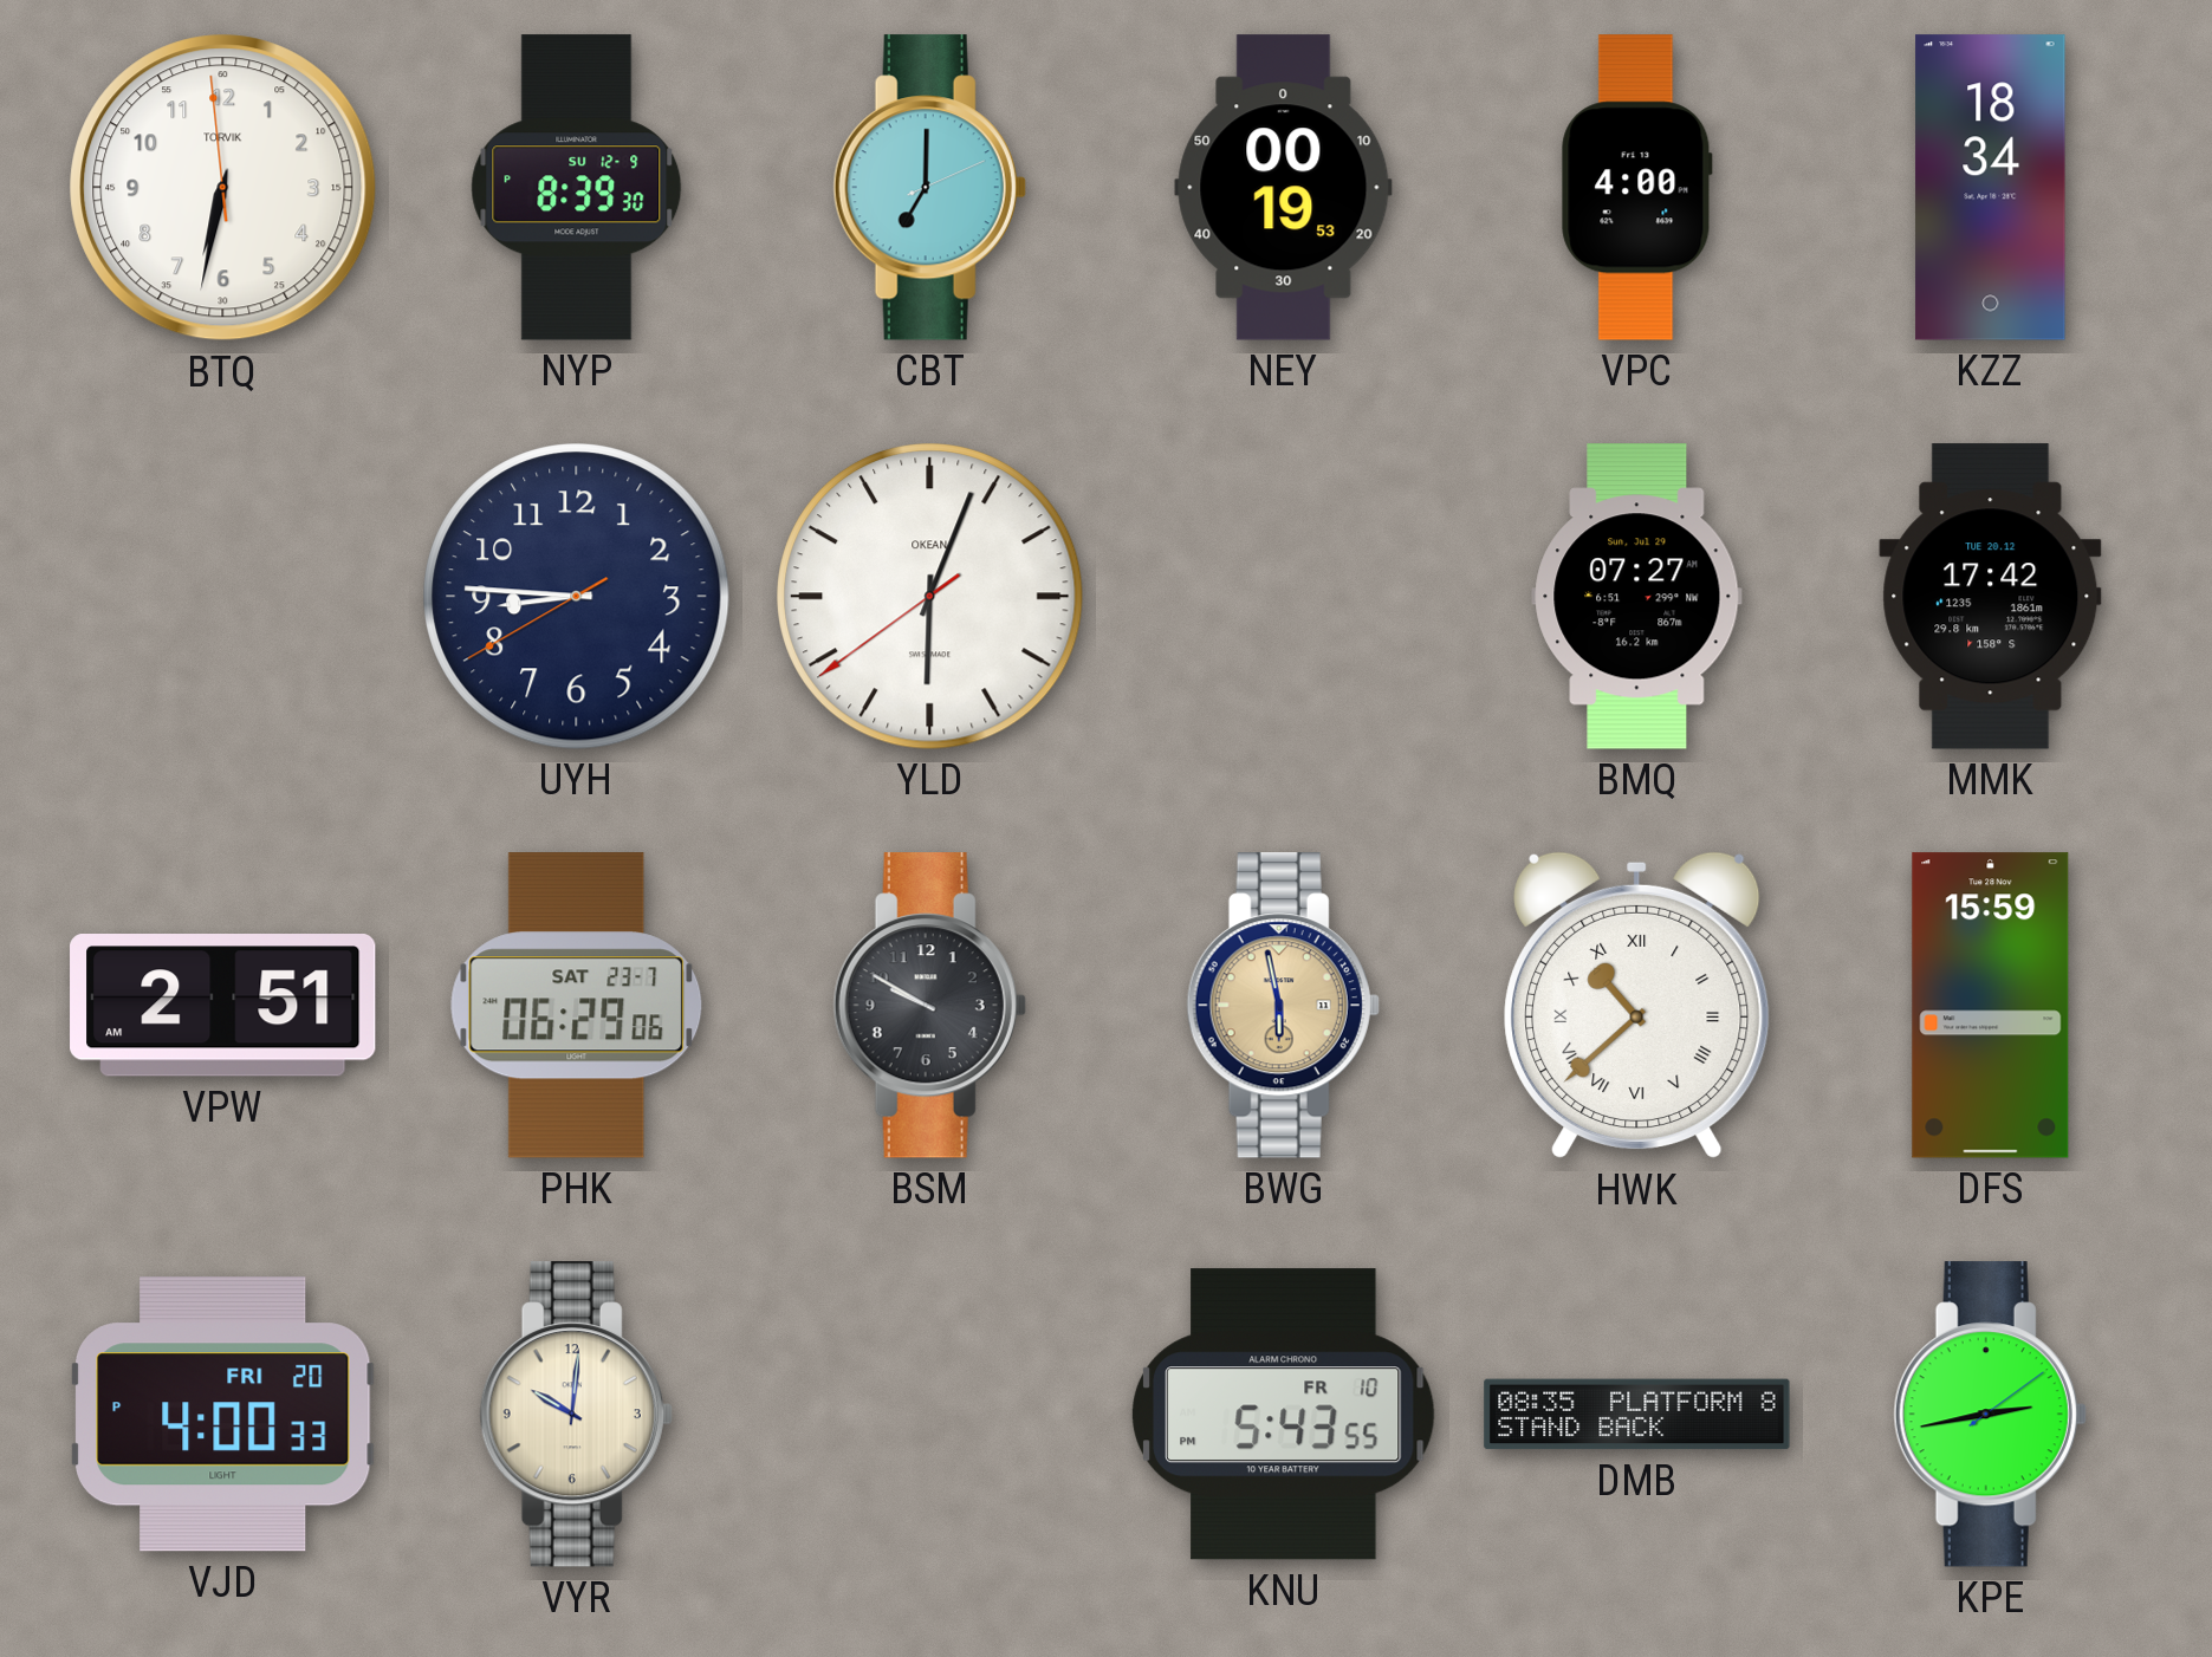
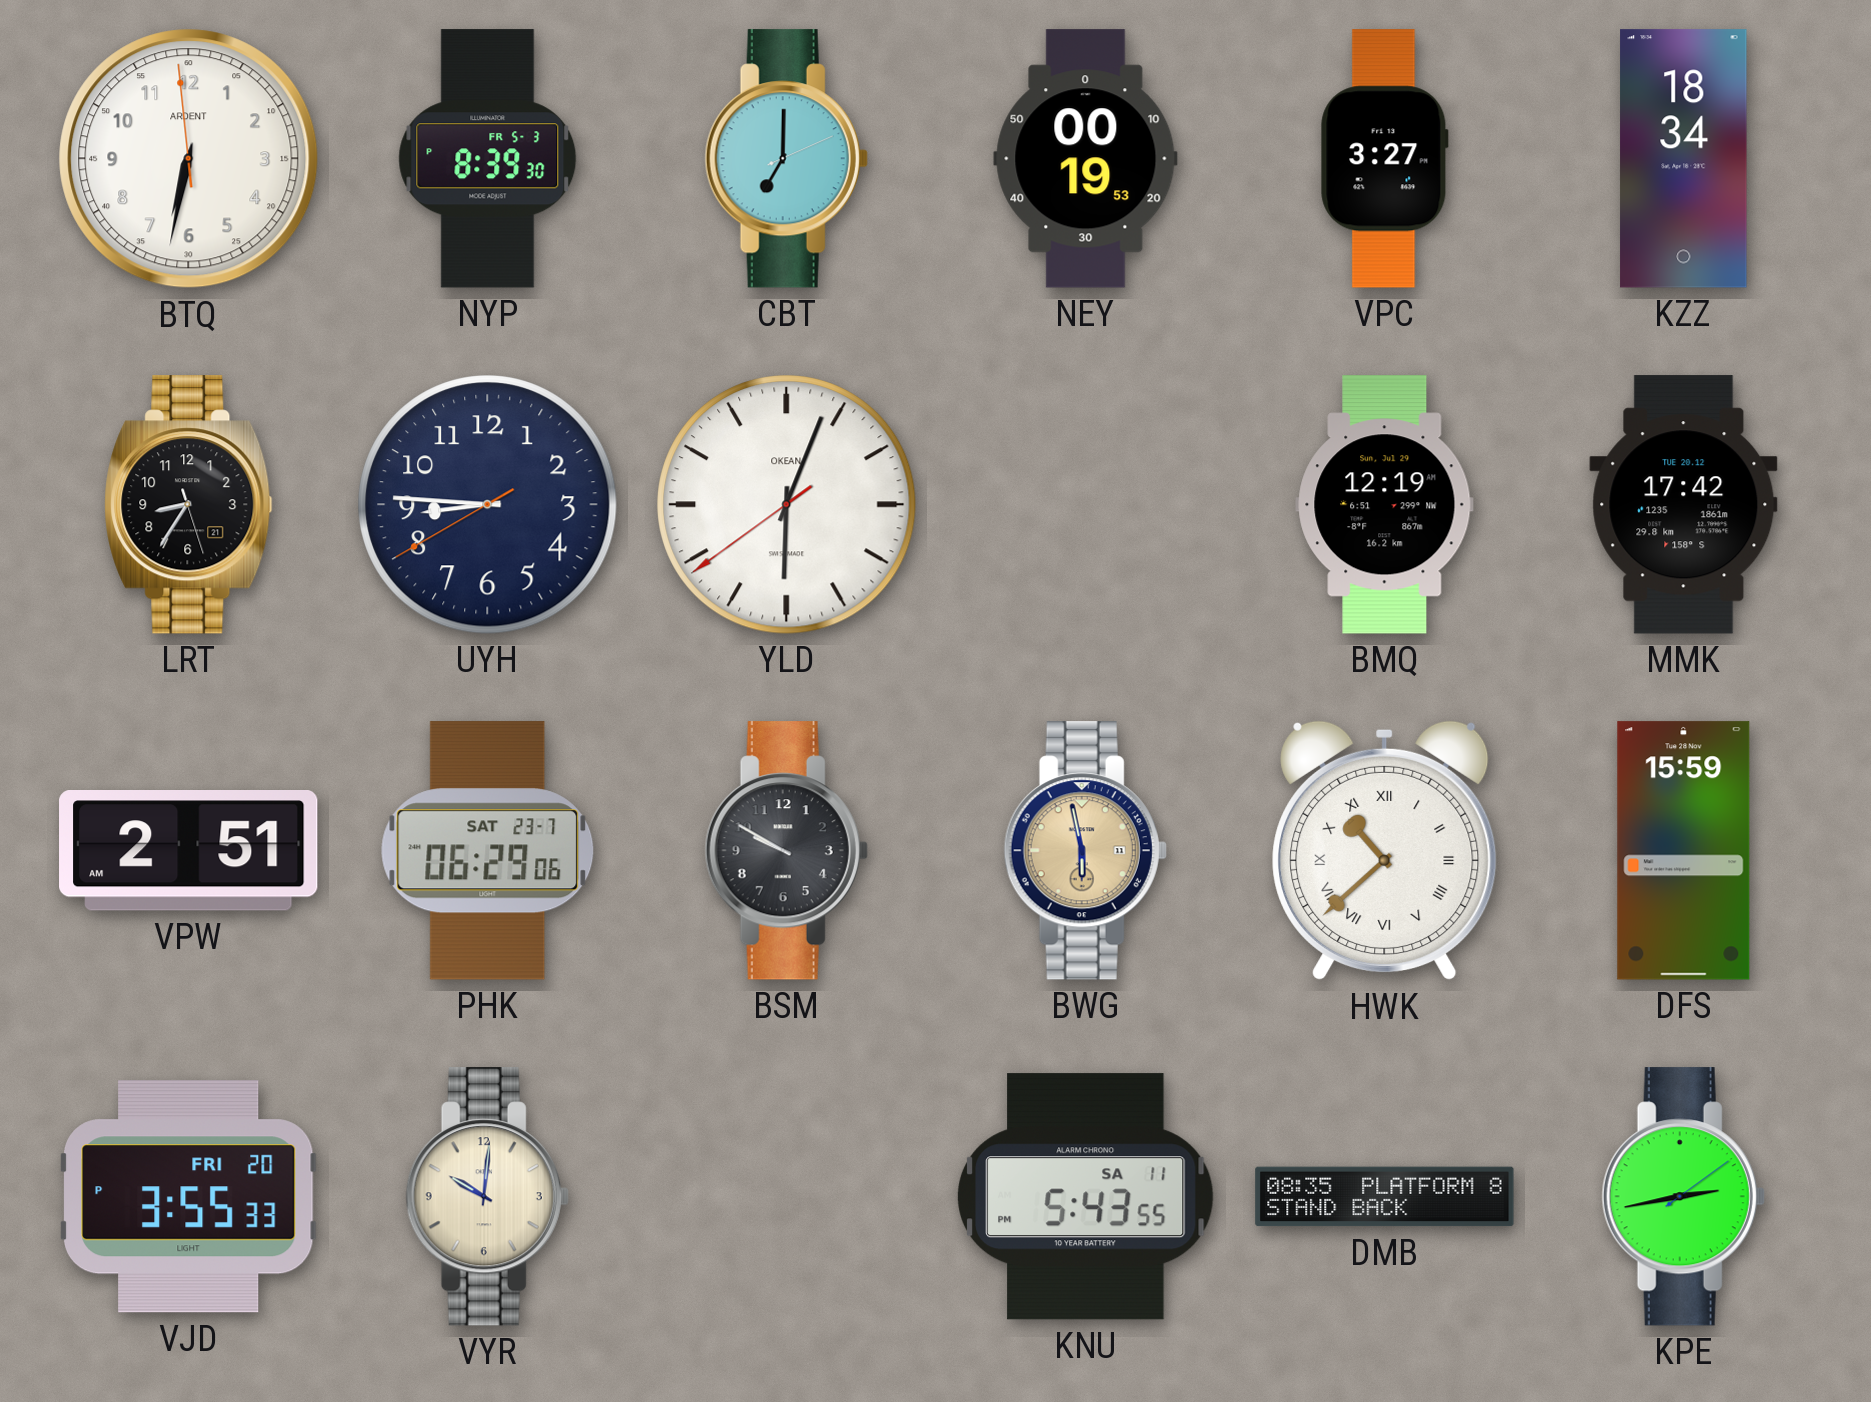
BTQ brand: TORVIK -> ARDENT
NYP date: SU 12-9 -> FR 5-3
VPC: 4:00 -> 3:27
LRT: none -> 8:35
BMQ: 07:27 -> 12:19
VJD: 4:00 -> 3:55
KNU date: FR 10 -> SA 11
